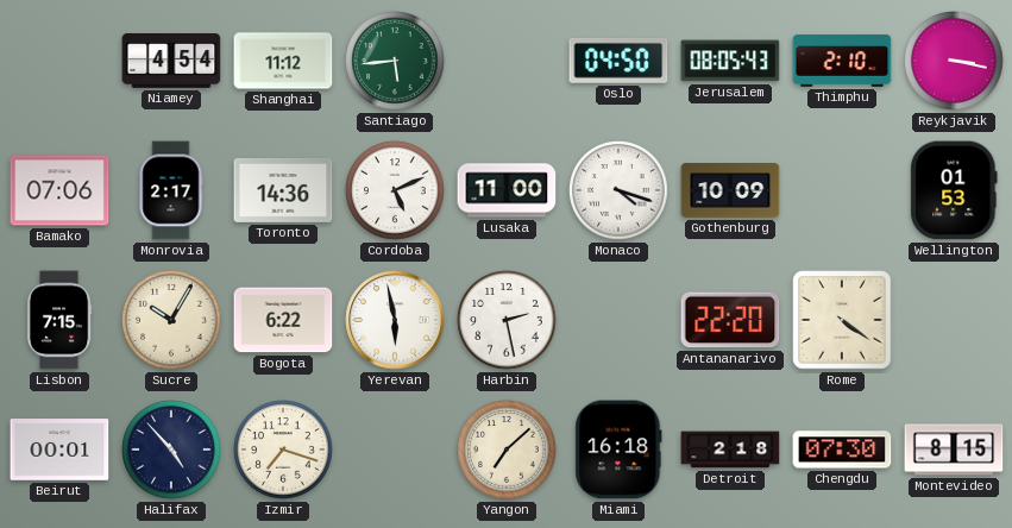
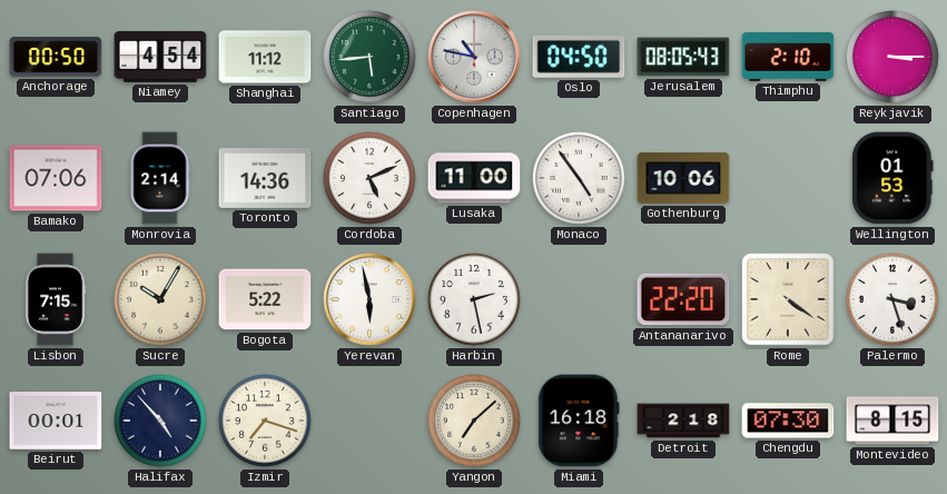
Anchorage: none -> 00:50
Copenhagen: none -> 10:47
Reykjavik: 3:17 -> 3:15
Monrovia: 2:17 -> 2:14
Monaco: 4:18 -> 4:54
Gothenburg: 10:09 -> 10:06
Bogota: 6:22 -> 5:22
Palermo: none -> 3:27
